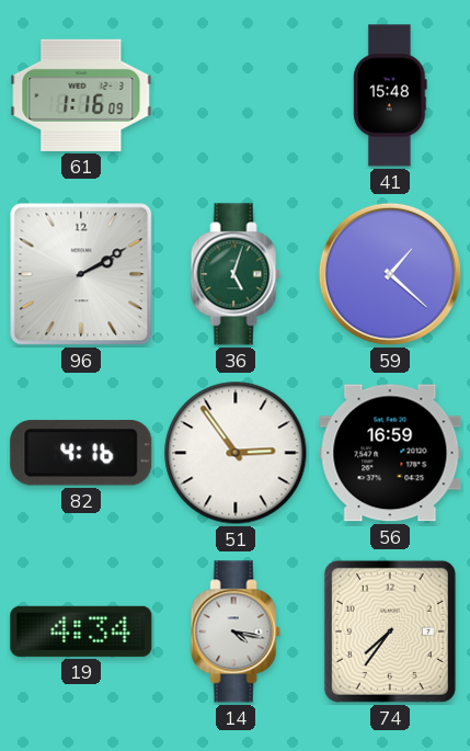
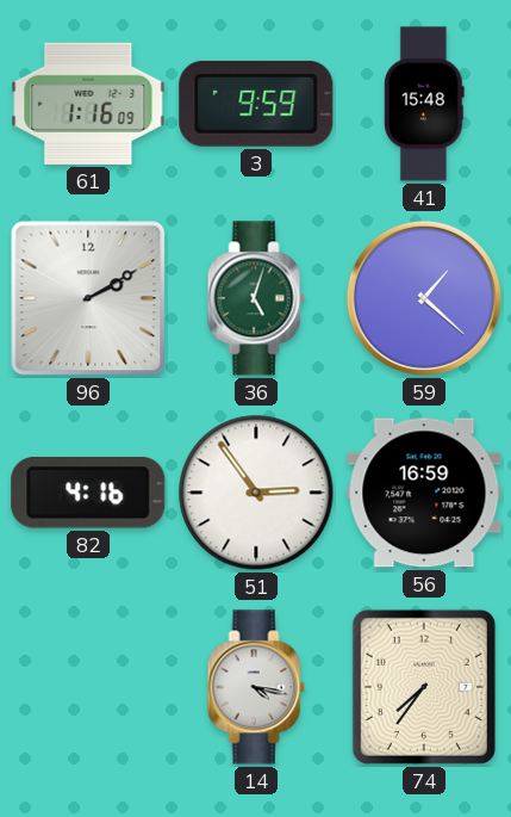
3: none -> 9:59
19: 4:34 -> none
